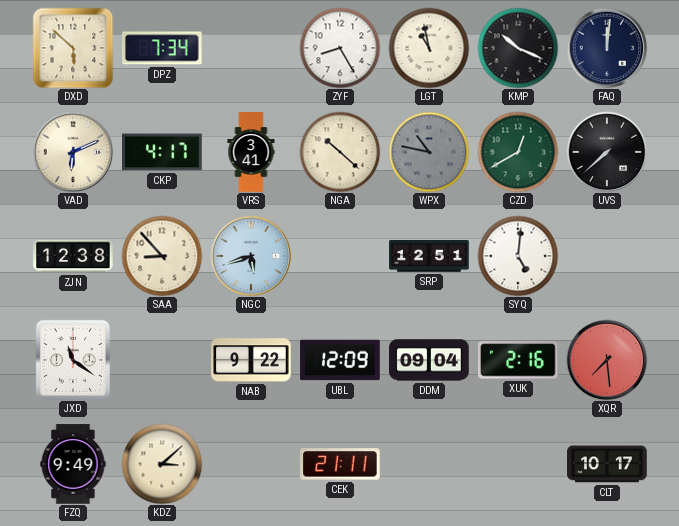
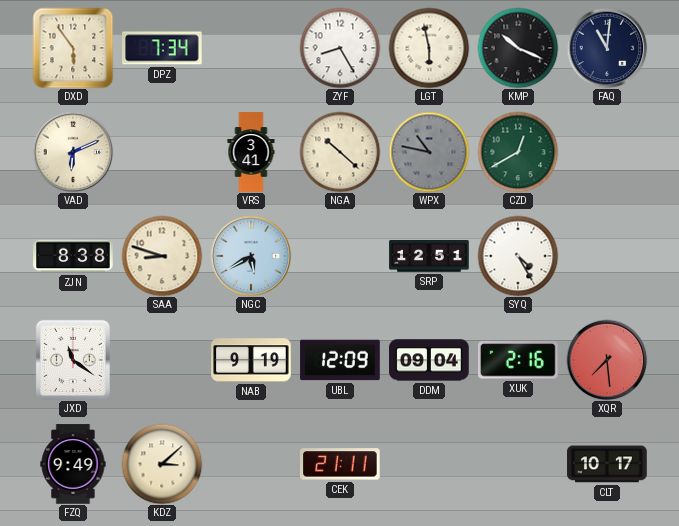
DXD: 5:52 -> 5:54
LGT: 10:58 -> 5:58
FAQ: 12:01 -> 11:01
CKP: 4:17 -> none
UVS: 7:38 -> none
ZJN: 12:38 -> 8:38
SAA: 8:53 -> 8:48
NGC: 5:42 -> 5:40
SYQ: 5:01 -> 4:25
NAB: 9:22 -> 9:19
